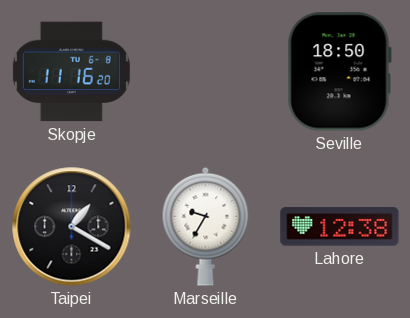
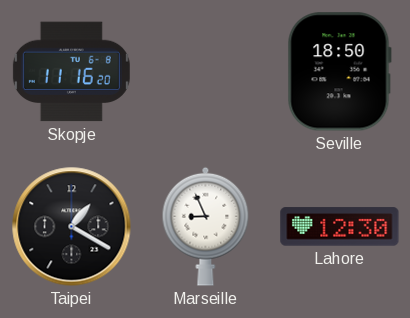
Marseille: 9:35 -> 8:56
Lahore: 12:38 -> 12:30
